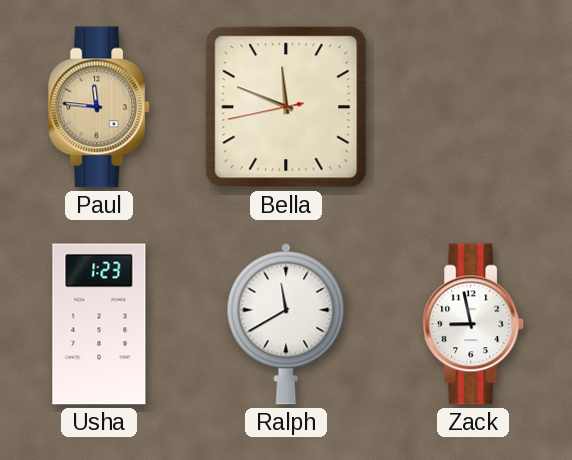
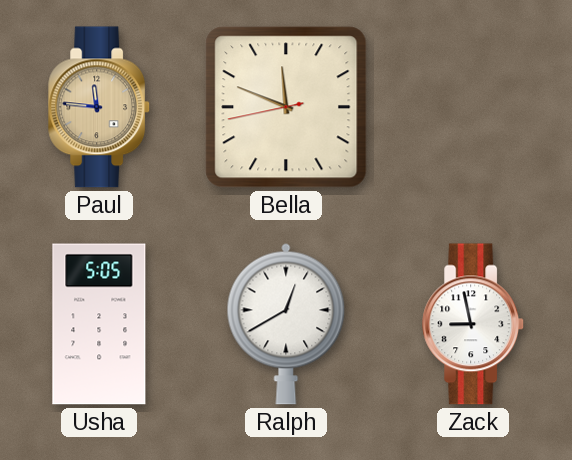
Usha: 1:23 -> 5:05
Ralph: 11:40 -> 12:40
